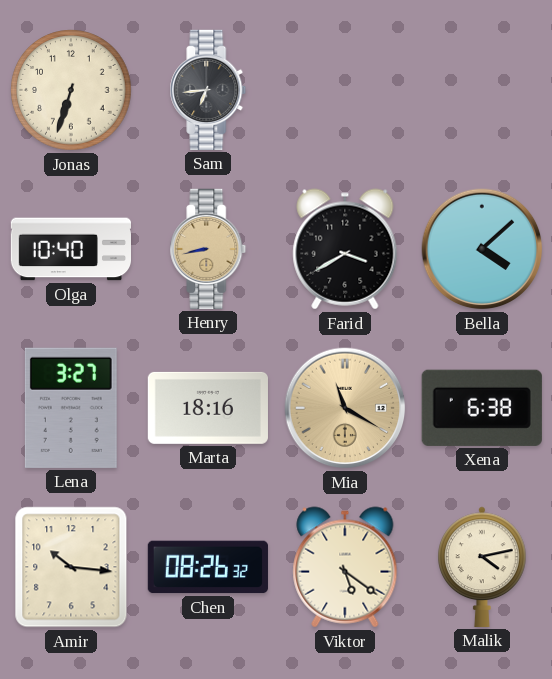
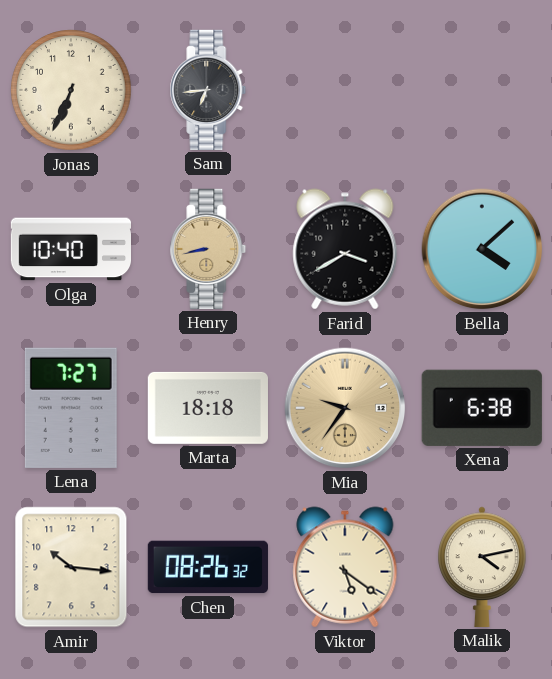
Jonas: 6:33 -> 6:34
Lena: 3:27 -> 7:27
Marta: 18:16 -> 18:18
Mia: 11:20 -> 9:36
